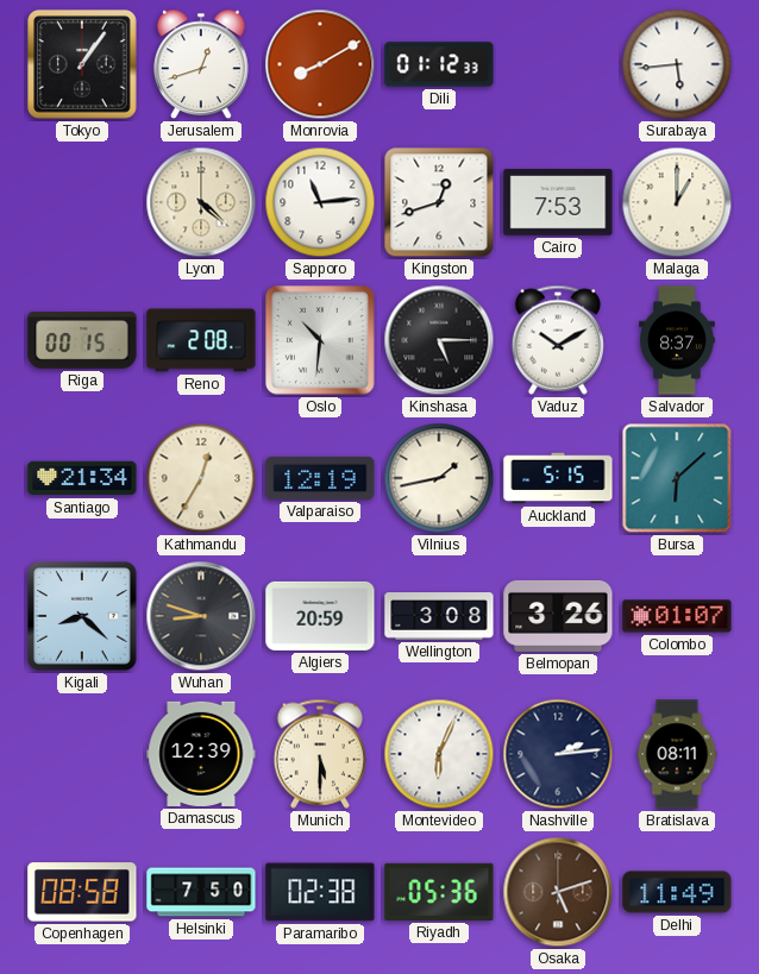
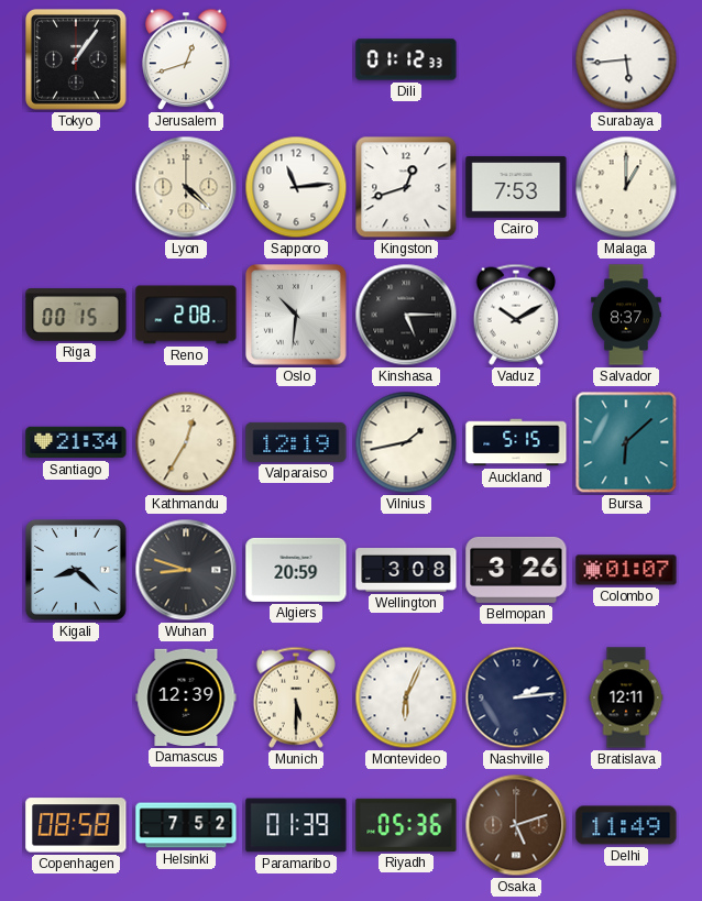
Monrovia: 8:10 -> none
Bratislava: 08:11 -> 12:11
Helsinki: 7:50 -> 7:52
Paramaribo: 02:38 -> 01:39
